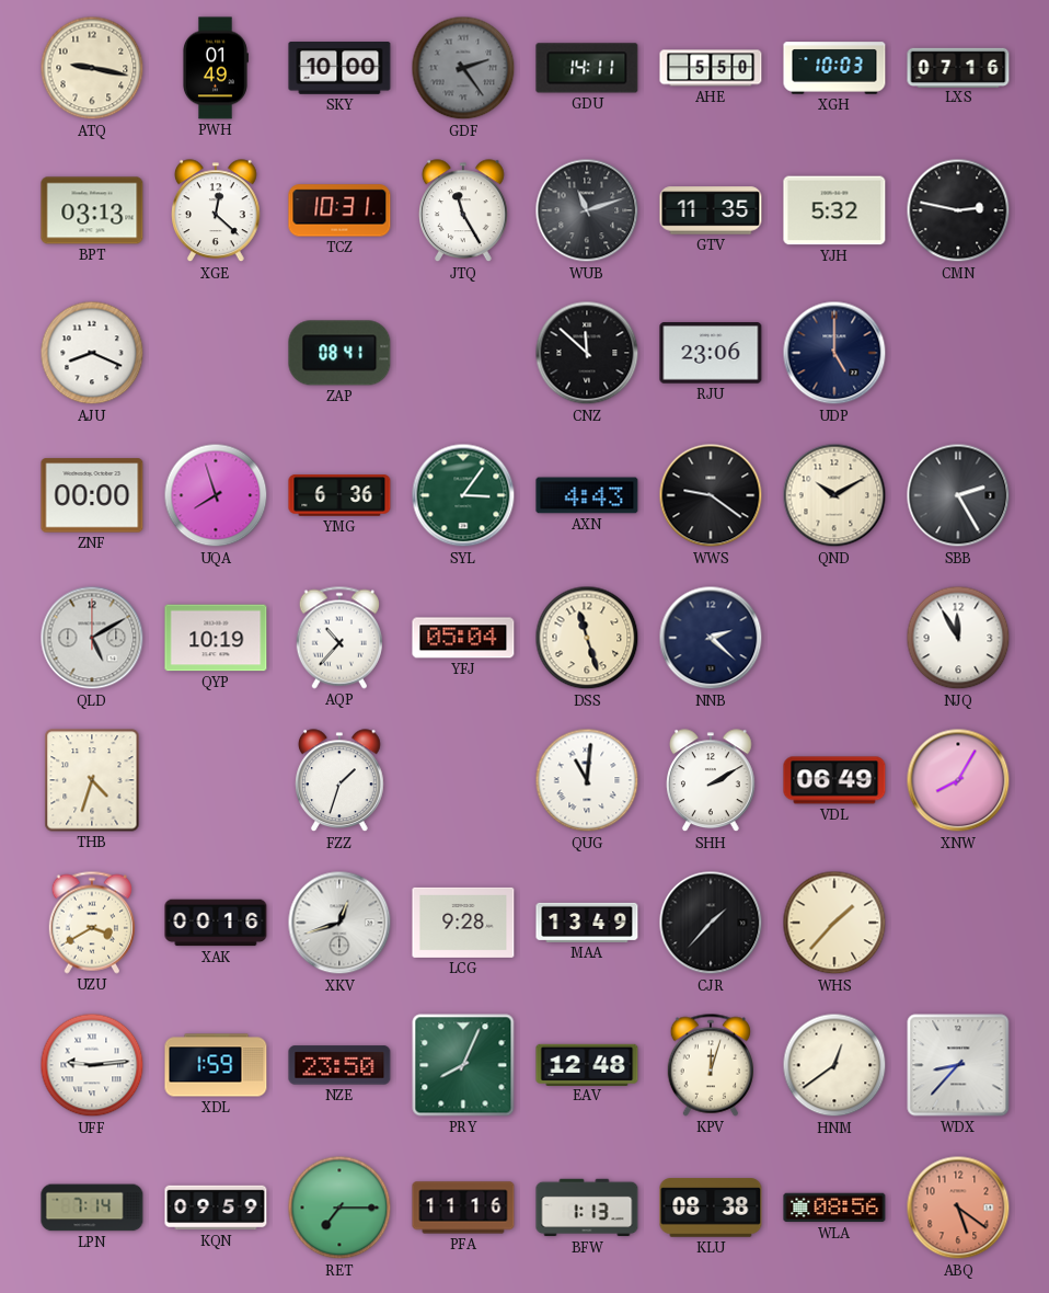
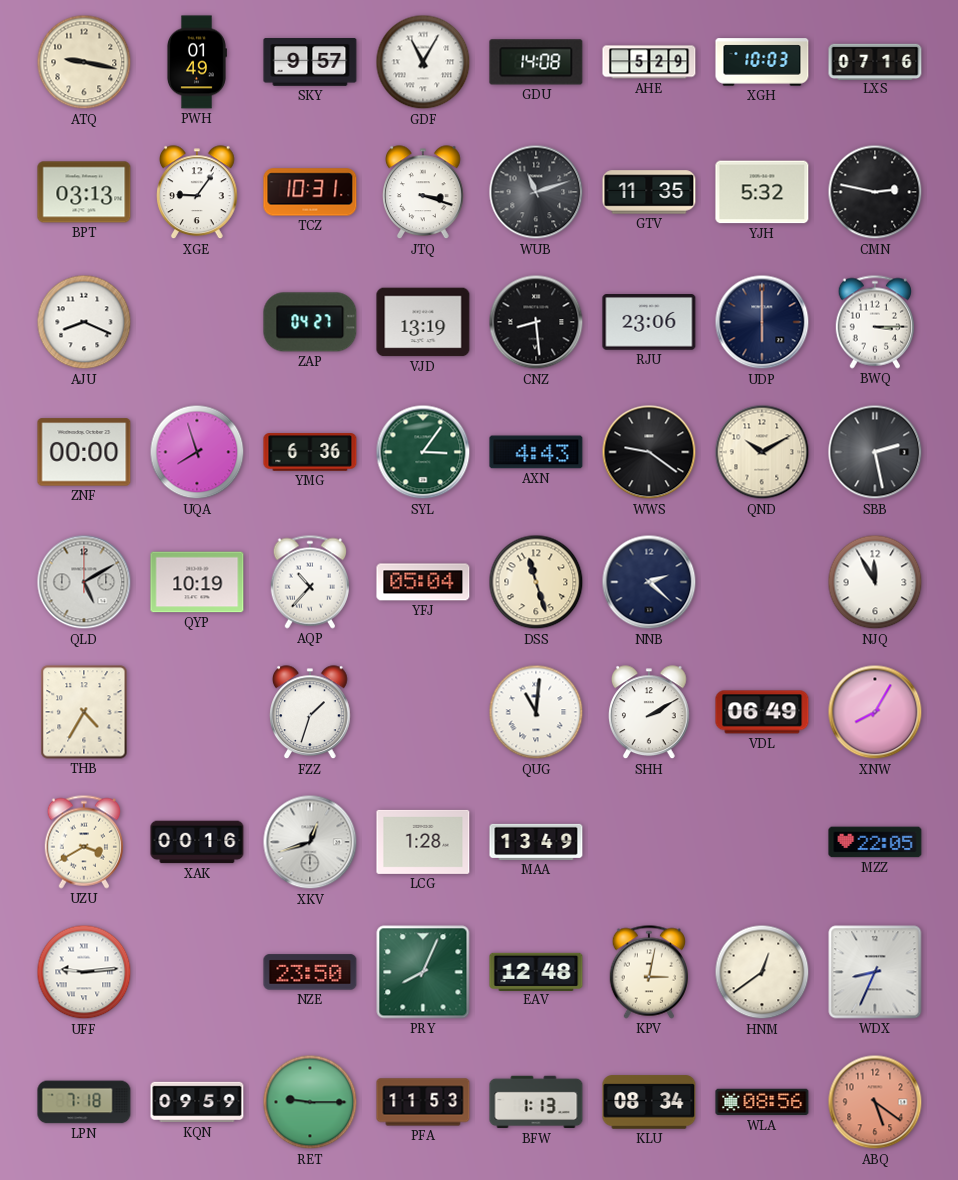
SKY: 10:00 -> 9:57
GDF: 2:24 -> 11:05
GDF dial: grey -> white
GDU: 14:11 -> 14:08
AHE: 5:50 -> 5:29
XGE: 12:22 -> 9:06
JTQ: 11:25 -> 3:18
ZAP: 08:41 -> 04:27
VJD: none -> 13:19
CNZ: 11:52 -> 8:29
UDP: 5:00 -> 6:00
BWQ: none -> 3:15
SBB: 2:25 -> 2:28
THB: 4:33 -> 4:35
LCG: 9:28 -> 1:28
CJR: 1:37 -> none
WHS: 1:37 -> none
MZZ: none -> 22:05
XDL: 1:59 -> none
KPV: 12:03 -> 3:02
WDX: 8:37 -> 8:34
LPN: 7:14 -> 7:18
RET: 7:15 -> 9:15
PFA: 11:16 -> 11:53
KLU: 08:38 -> 08:34
